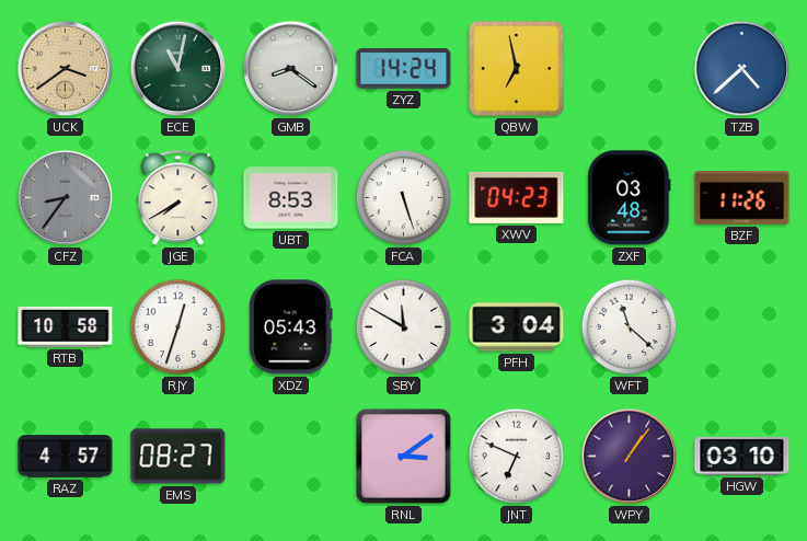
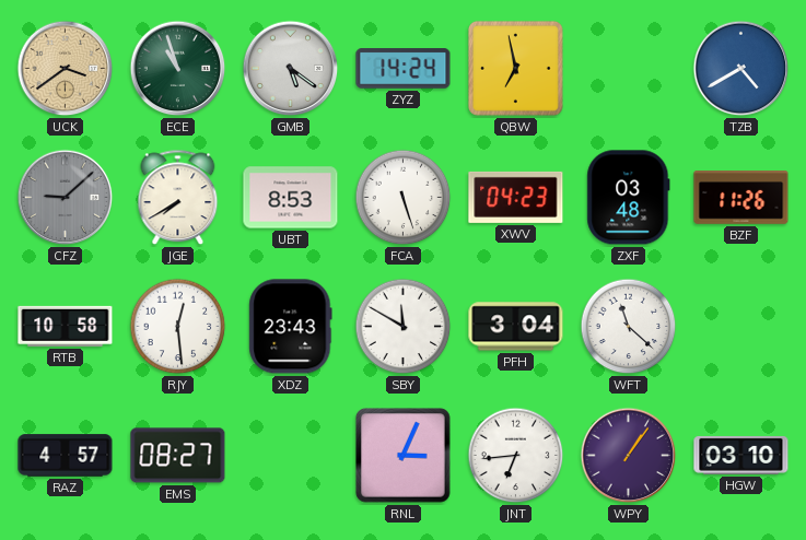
ECE: 11:02 -> 10:57
GMB: 8:21 -> 5:21
TZB: 4:38 -> 4:40
CFZ: 8:36 -> 9:08
RJY: 12:33 -> 12:29
XDZ: 05:43 -> 23:43
RNL: 3:09 -> 3:04
JNT: 6:49 -> 6:44
